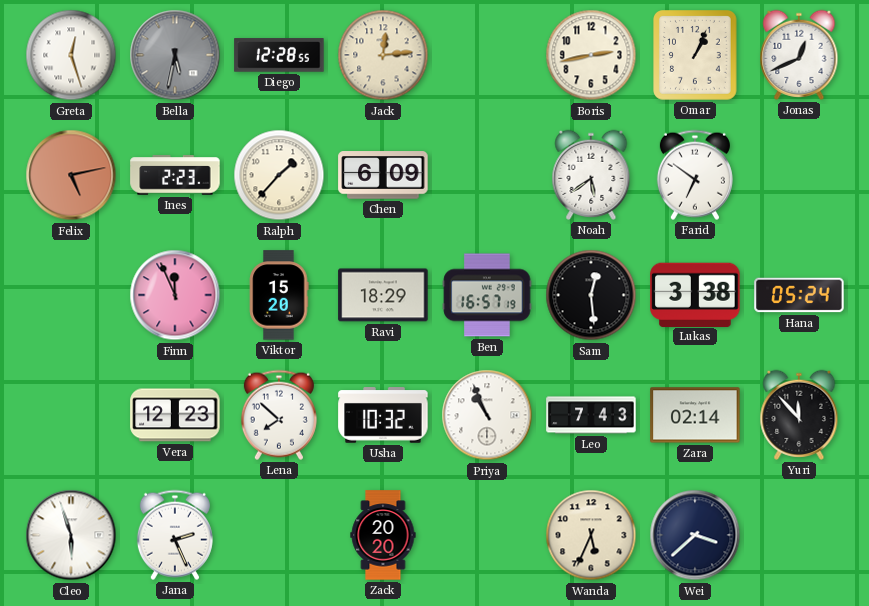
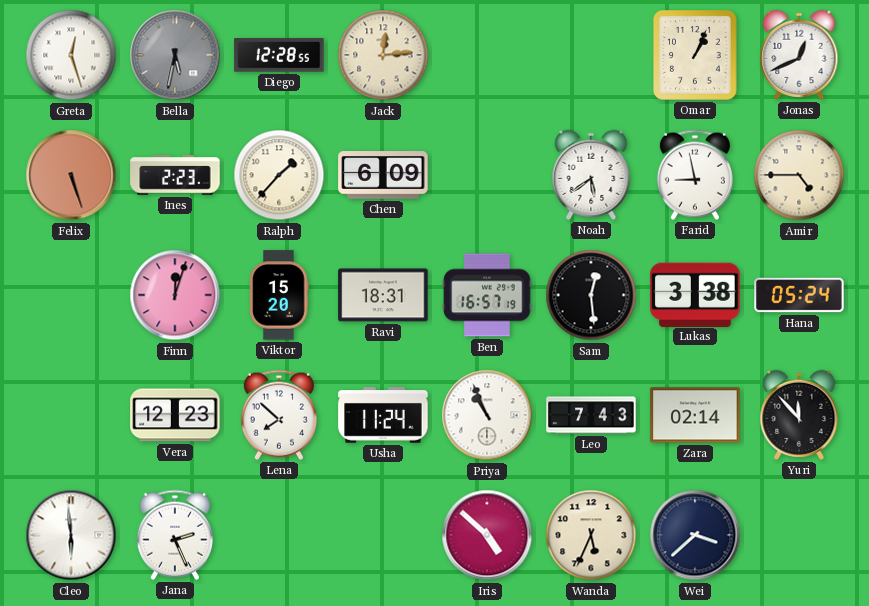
Boris: 2:43 -> none
Felix: 5:13 -> 5:27
Farid: 6:51 -> 8:58
Amir: none -> 4:45
Finn: 11:56 -> 12:03
Ravi: 18:29 -> 18:31
Usha: 10:32 -> 11:24
Cleo: 5:57 -> 5:59
Zack: 20:20 -> none
Iris: none -> 4:52
